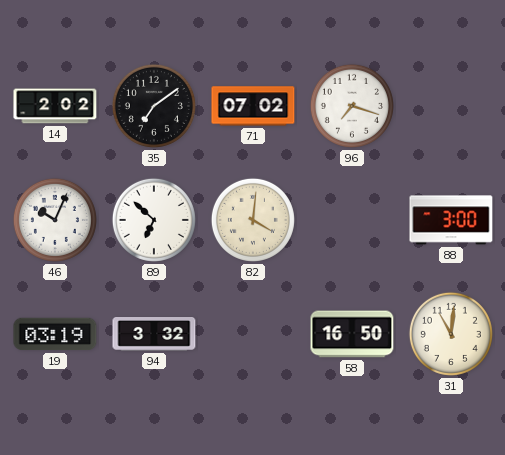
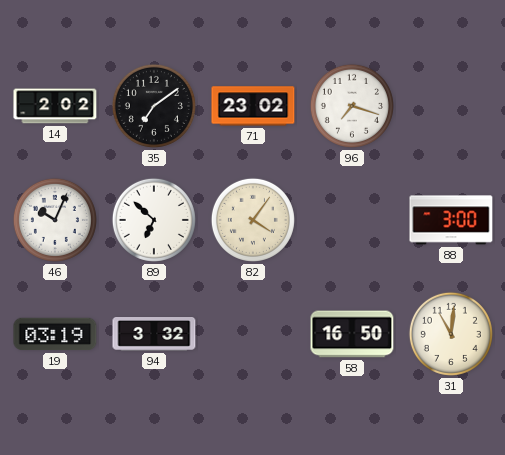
71: 07:02 -> 23:02
82: 4:01 -> 4:06
